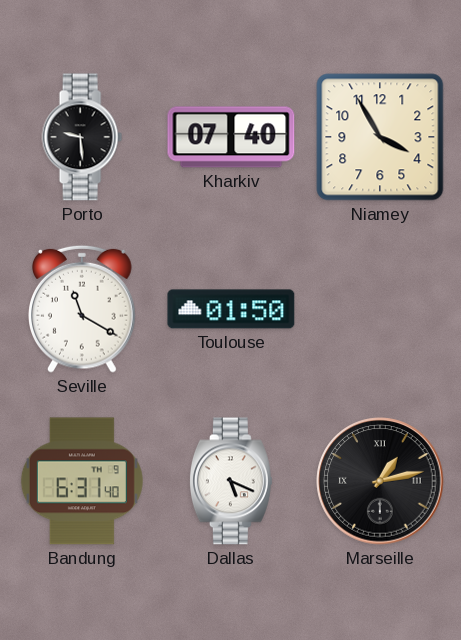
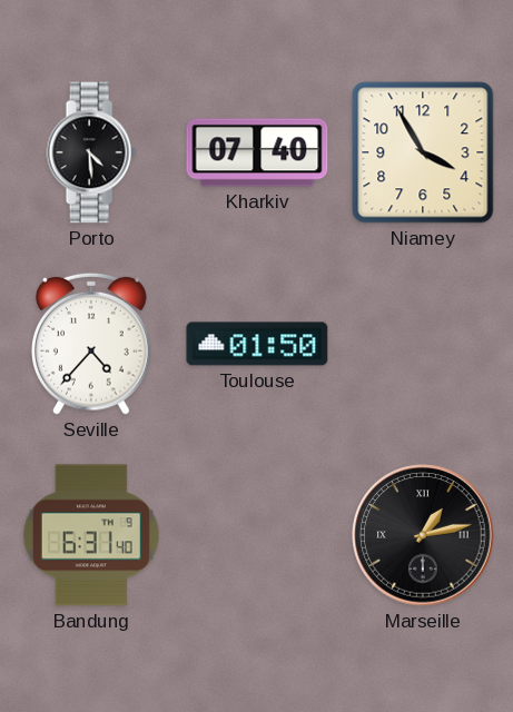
Porto: 9:29 -> 4:29
Seville: 11:20 -> 4:37
Dallas: 5:19 -> none
